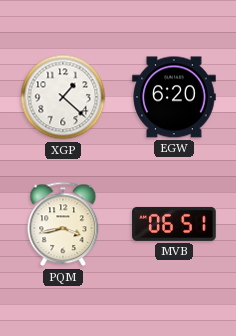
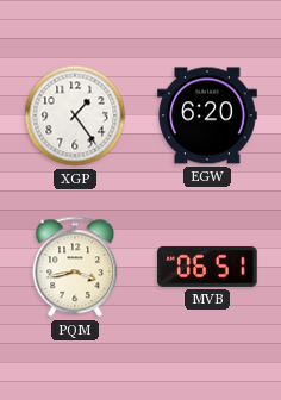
XGP: 1:22 -> 1:24
